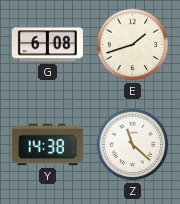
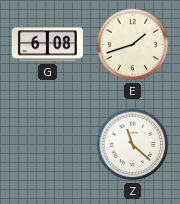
Y: 14:38 -> none
